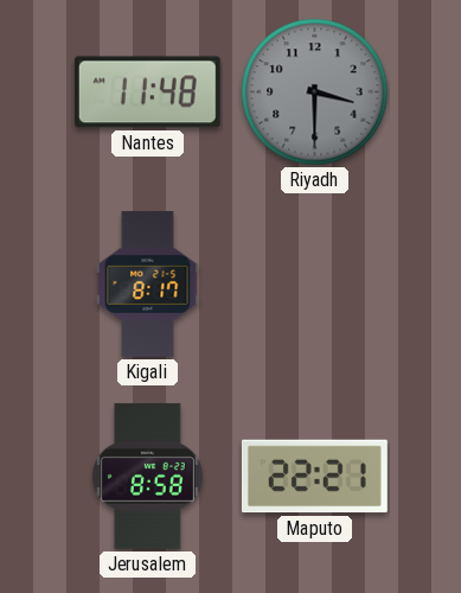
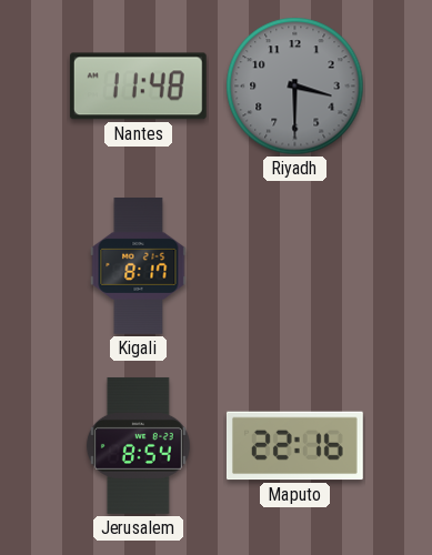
Jerusalem: 8:58 -> 8:54
Maputo: 22:21 -> 22:16
